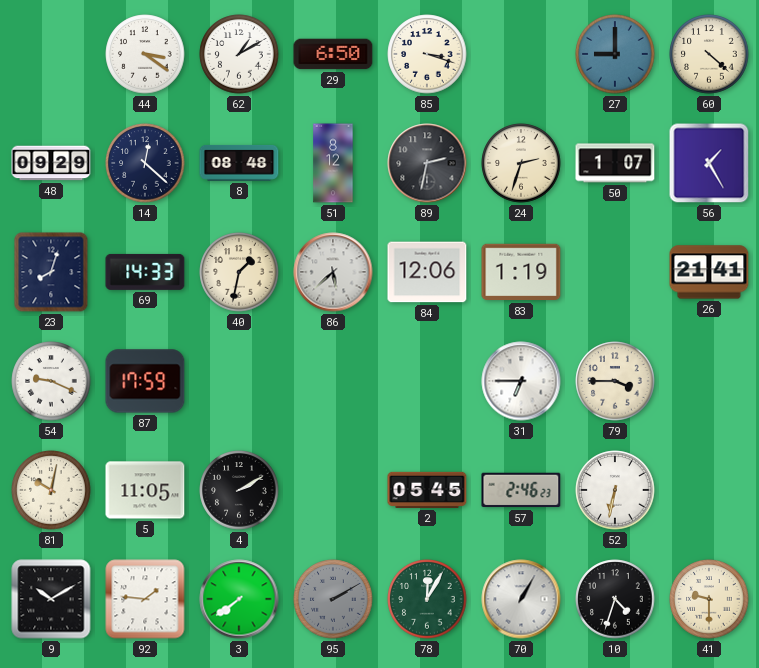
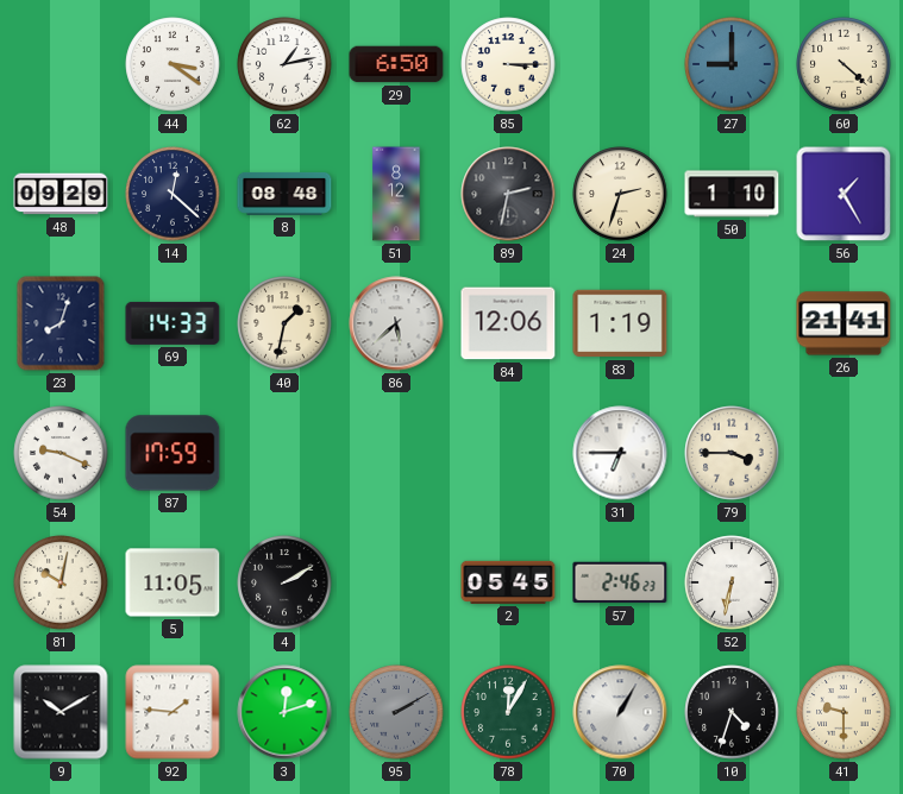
62: 1:10 -> 1:13
85: 3:18 -> 3:15
50: 1:07 -> 1:10
3: 7:39 -> 12:12
